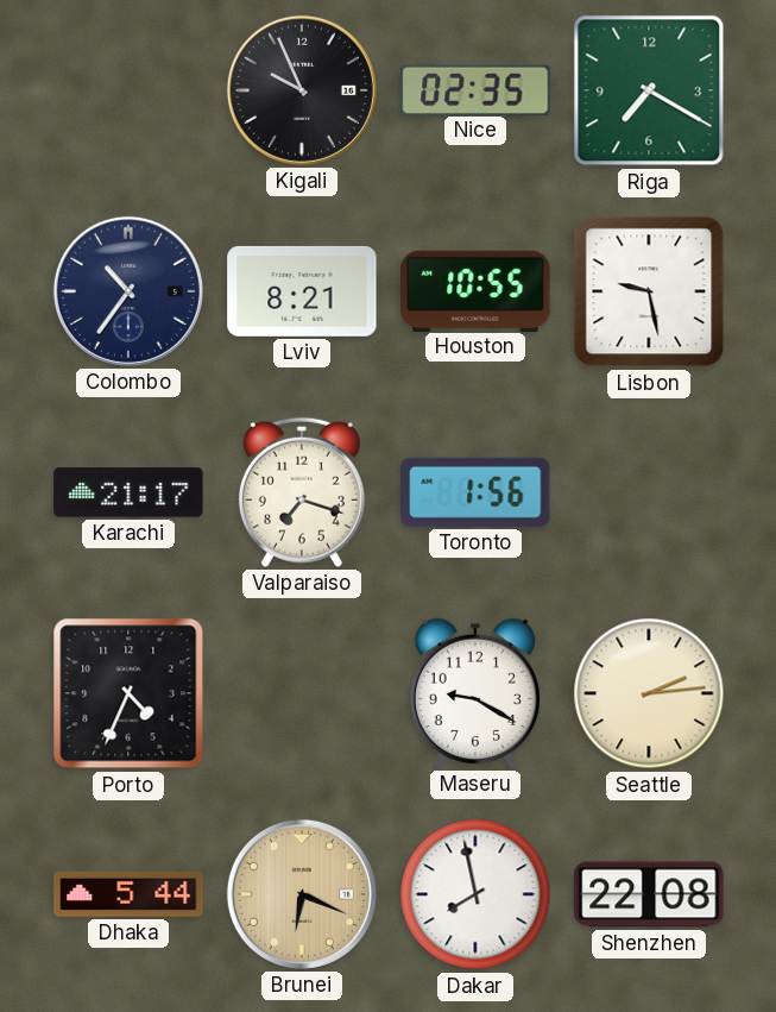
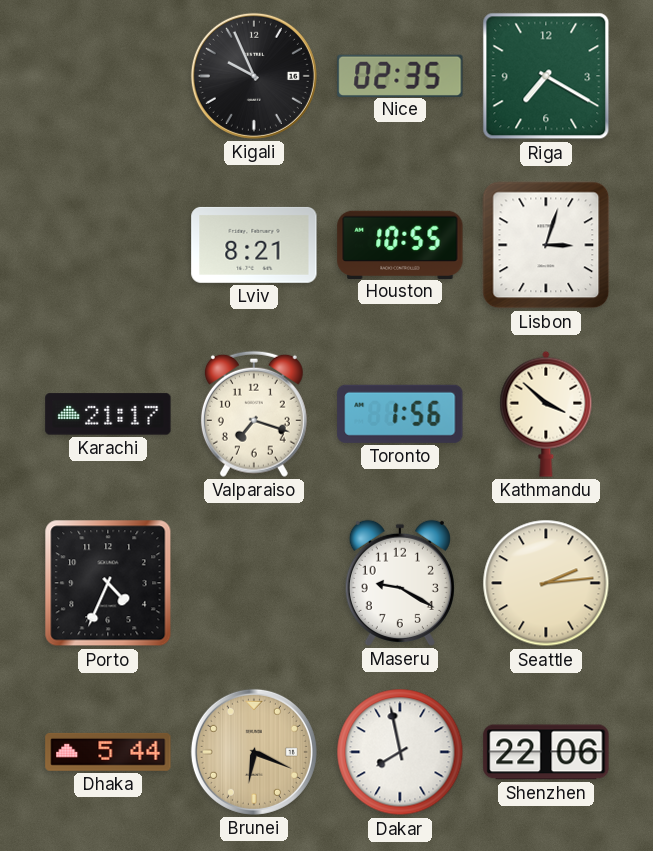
Colombo: 10:36 -> none
Lisbon: 9:28 -> 3:03
Kathmandu: none -> 3:52
Shenzhen: 22:08 -> 22:06
